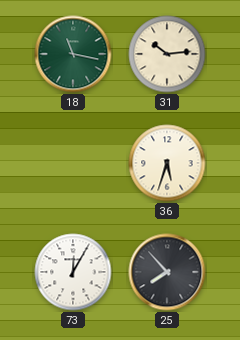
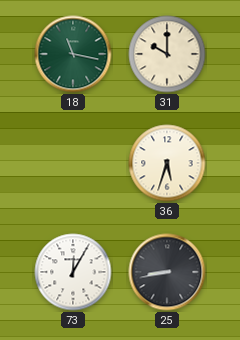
31: 10:14 -> 10:00
25: 7:53 -> 8:43
